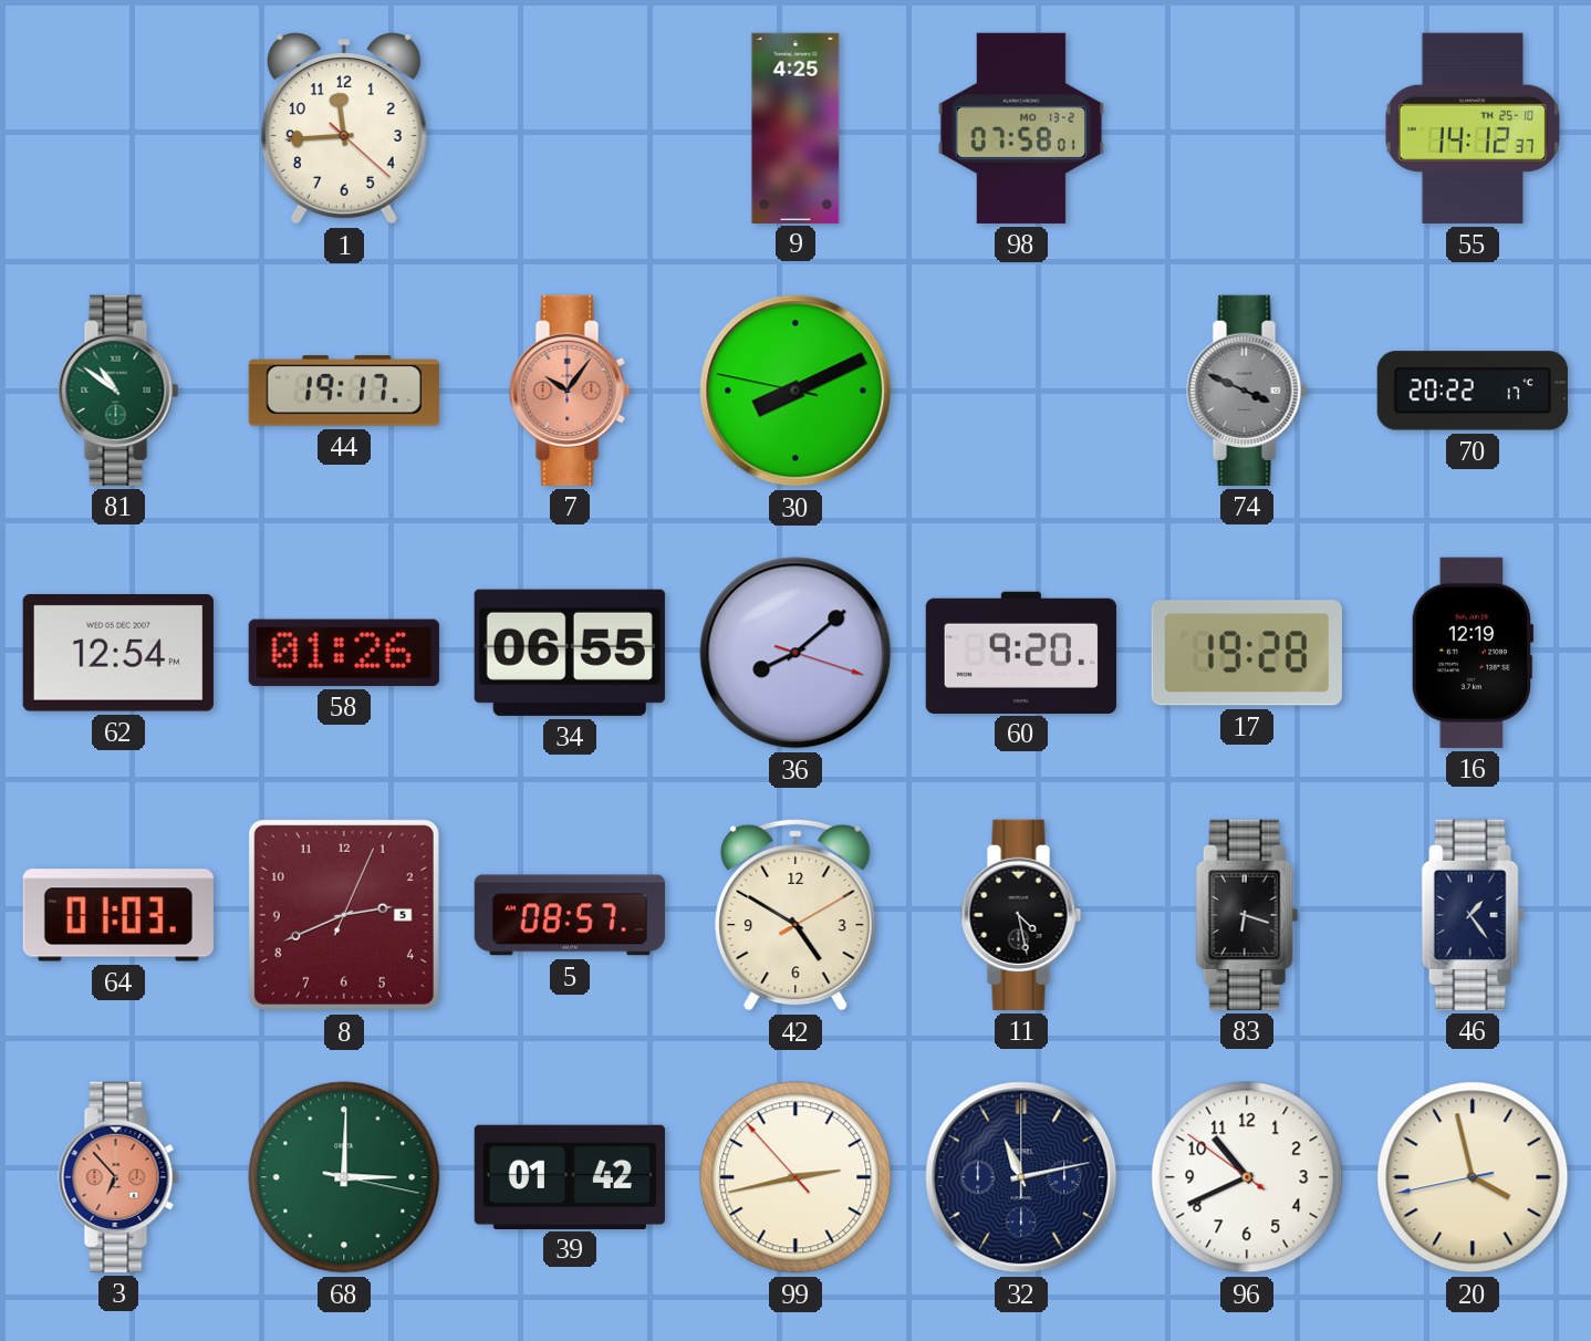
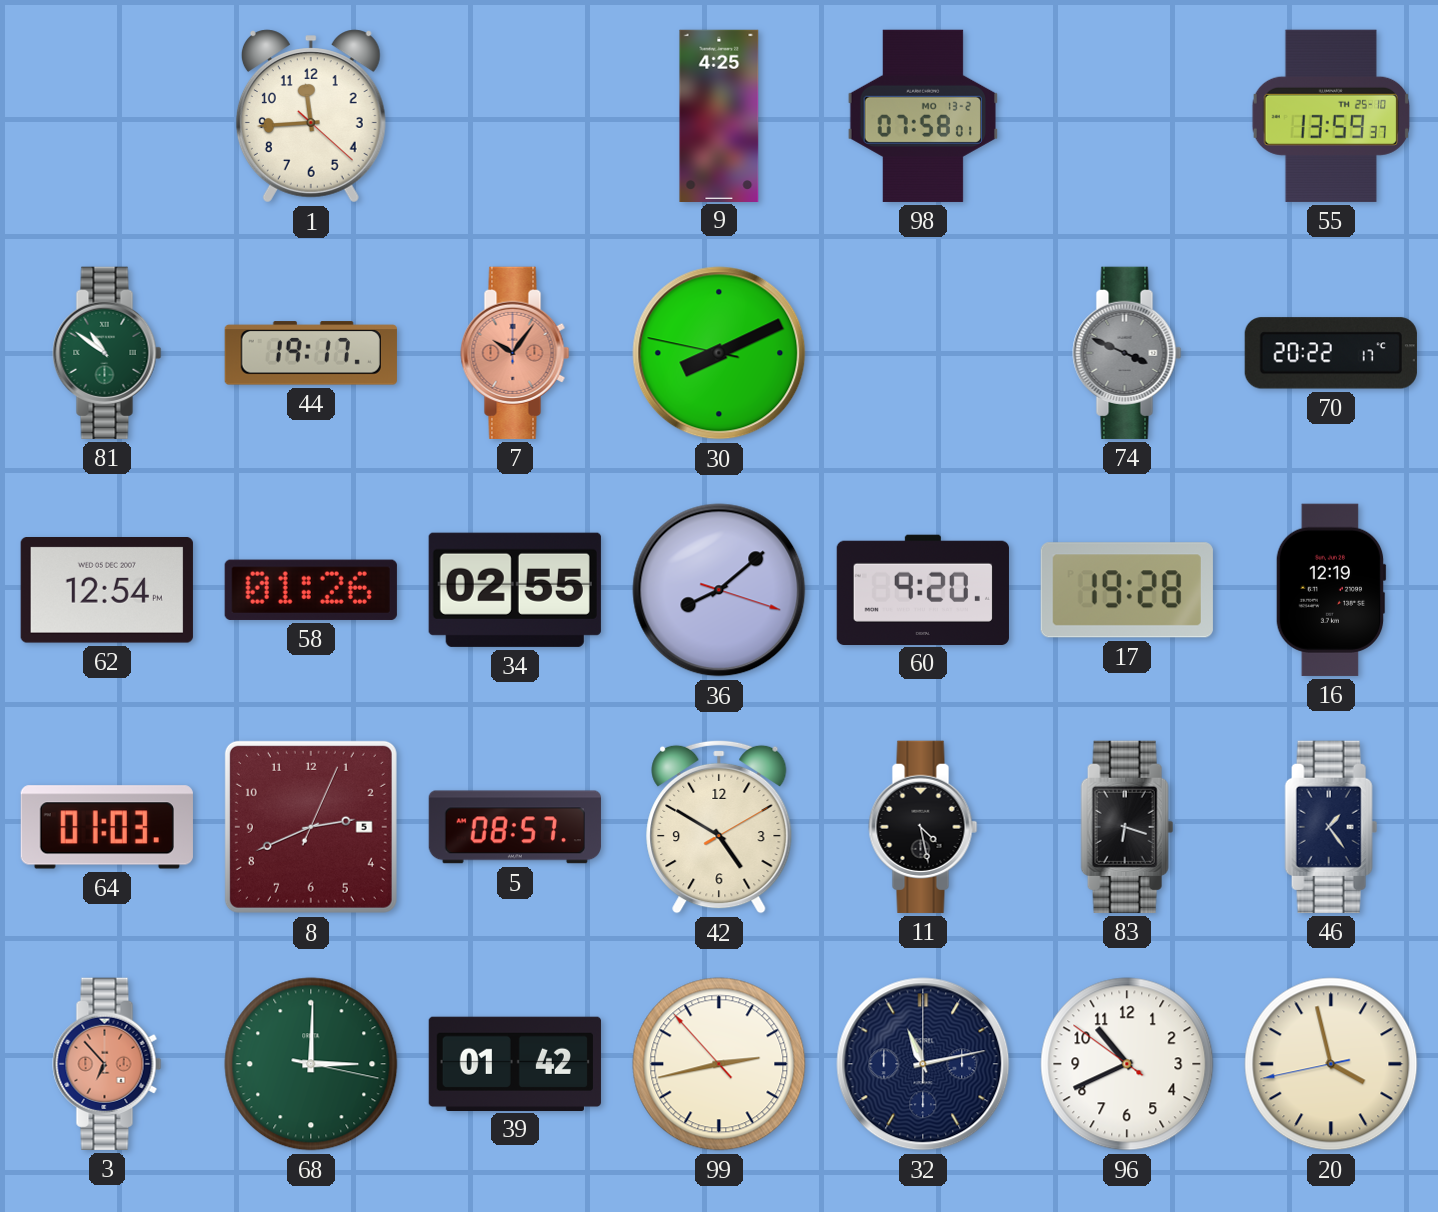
55: 14:12 -> 13:59
34: 06:55 -> 02:55
